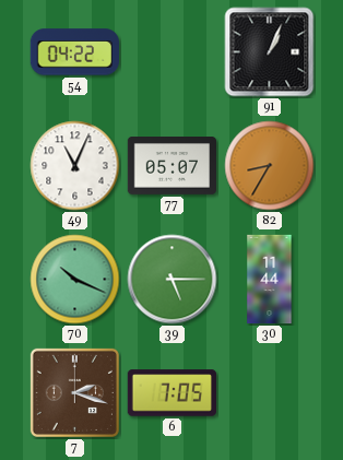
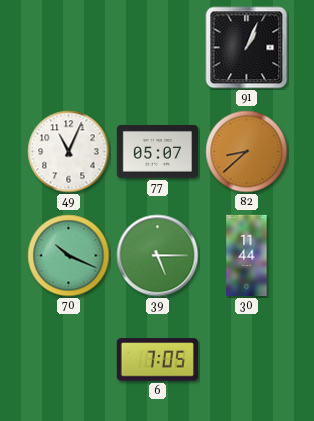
54: 04:22 -> none
82: 8:35 -> 8:38
7: 2:18 -> none
